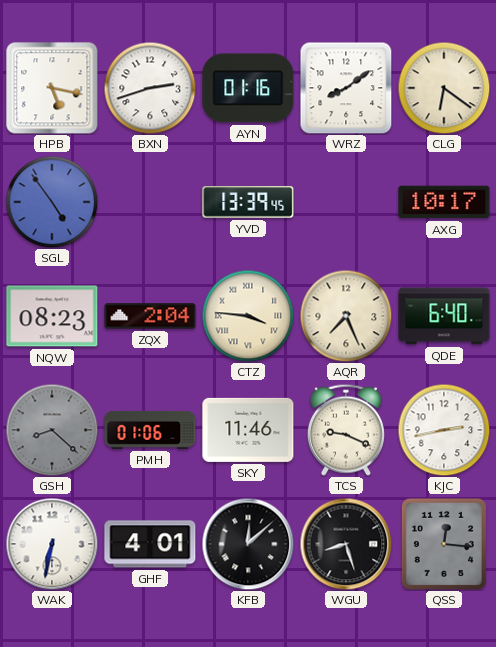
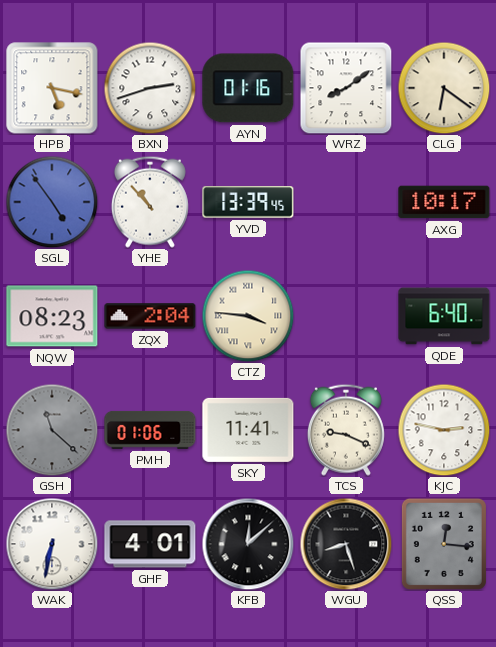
YHE: none -> 10:53
AQR: 7:26 -> none
GSH: 8:22 -> 11:22
SKY: 11:46 -> 11:41
KJC: 2:43 -> 2:47
